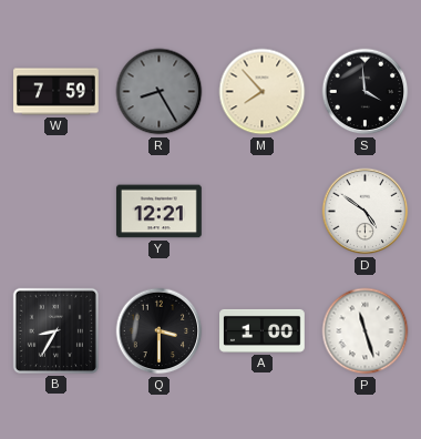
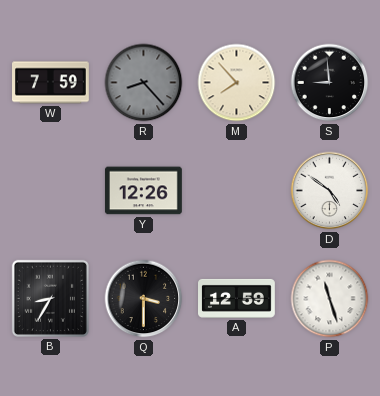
R: 8:25 -> 8:23
S: 3:59 -> 8:59
Y: 12:21 -> 12:26
A: 1:00 -> 12:59
